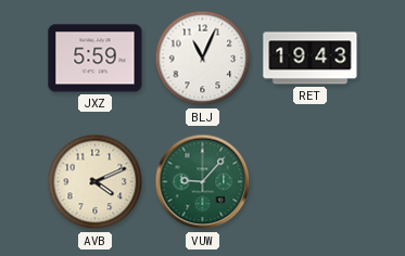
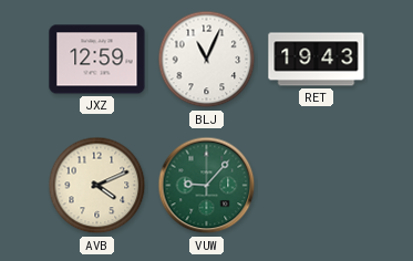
JXZ: 5:59 -> 12:59
